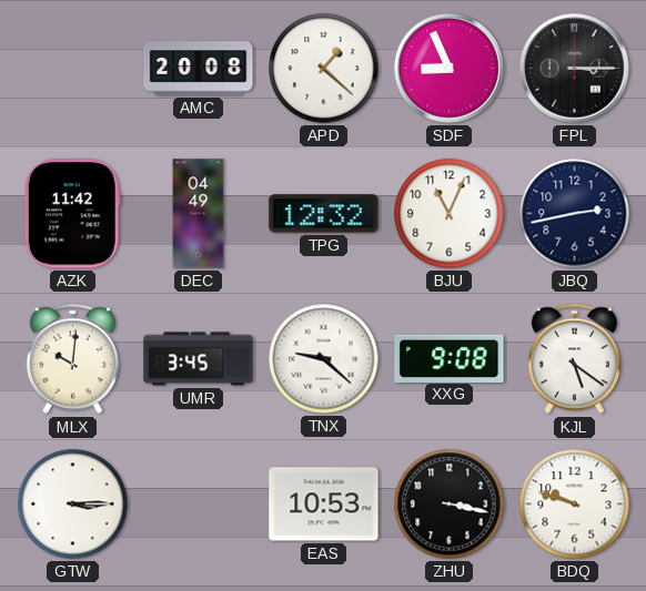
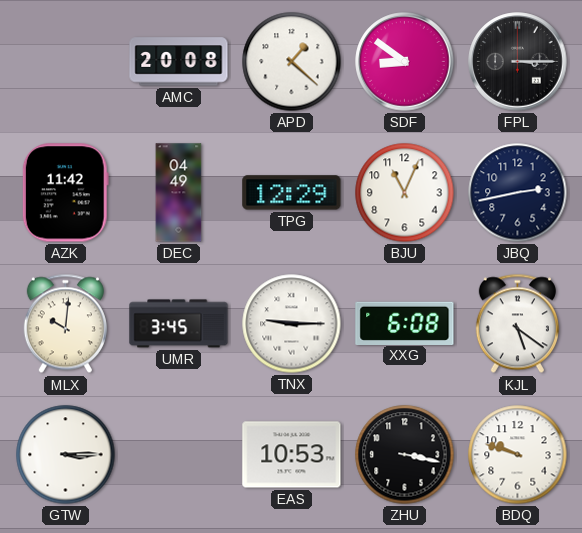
SDF: 8:56 -> 8:51
TPG: 12:32 -> 12:29
TNX: 9:22 -> 9:15
XXG: 9:08 -> 6:08
